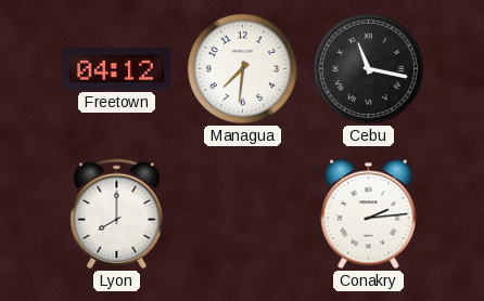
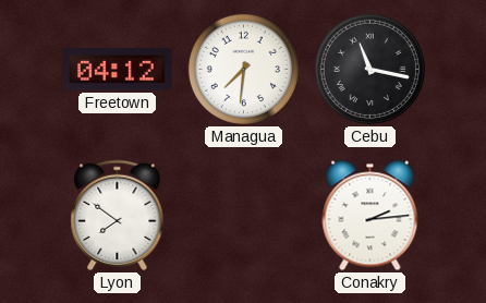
Lyon: 8:00 -> 7:51
